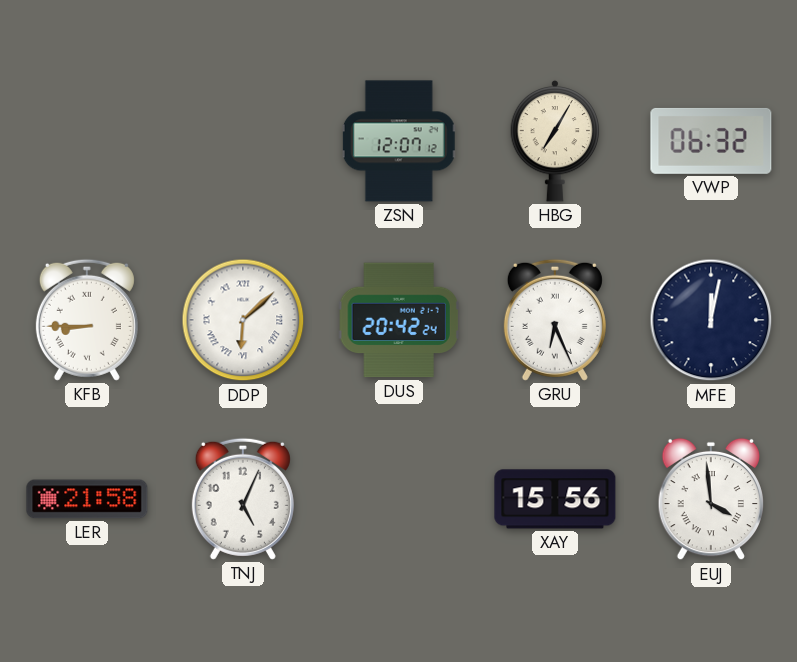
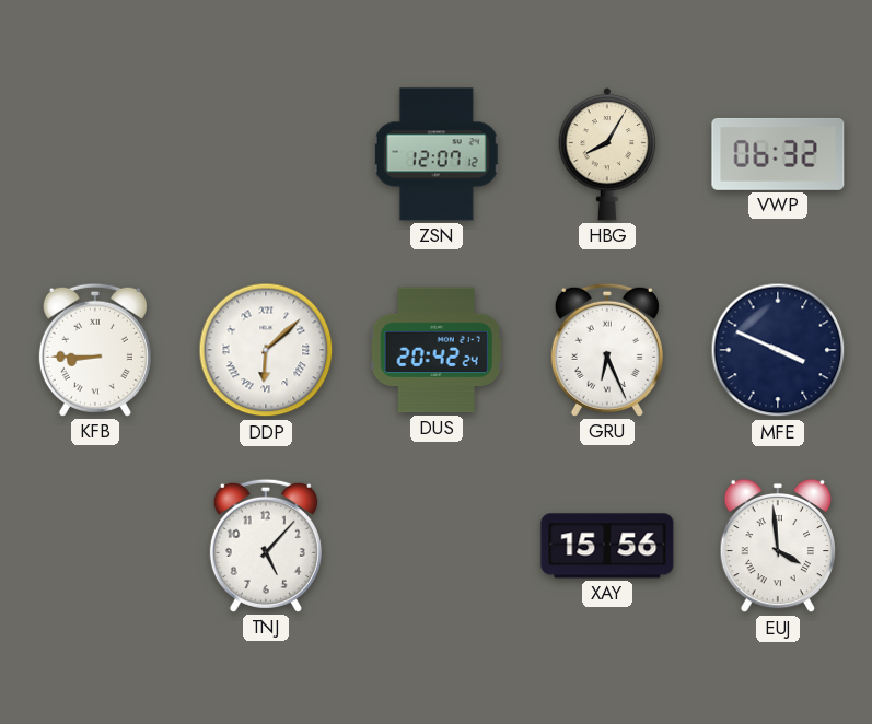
HBG: 7:05 -> 8:05
MFE: 12:02 -> 3:49
LER: 21:58 -> none
TNJ: 5:04 -> 5:07
